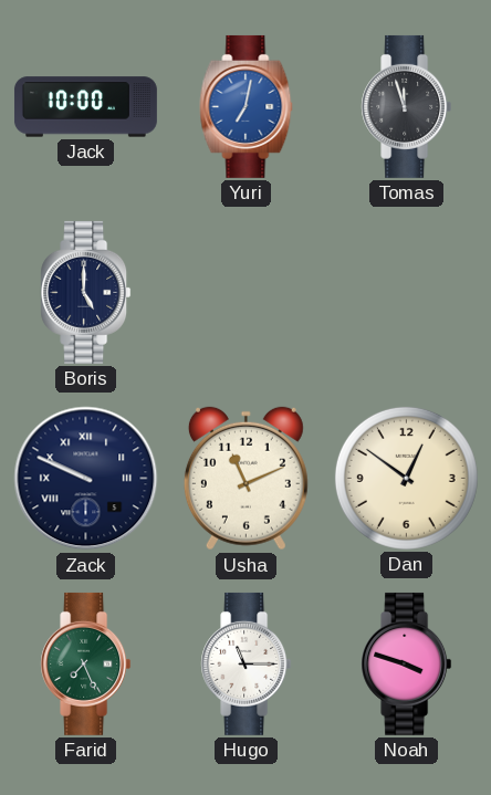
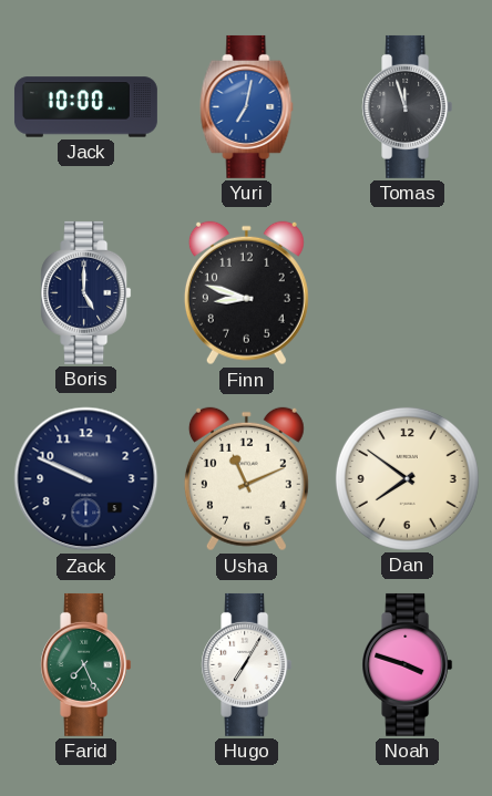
Finn: none -> 8:48
Zack numerals: Roman -> Arabic
Dan: 12:51 -> 7:51
Hugo: 11:15 -> 7:05
